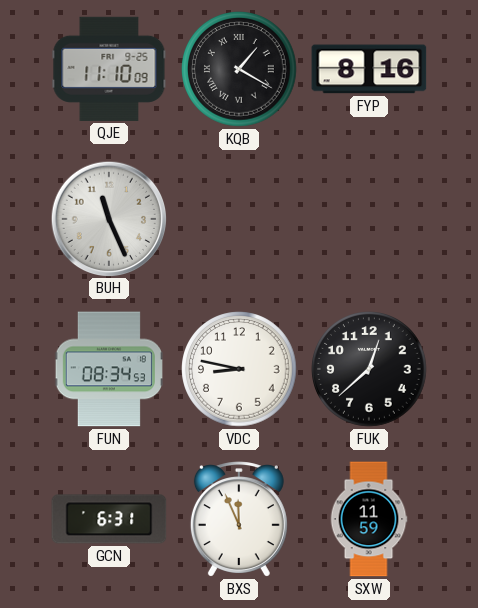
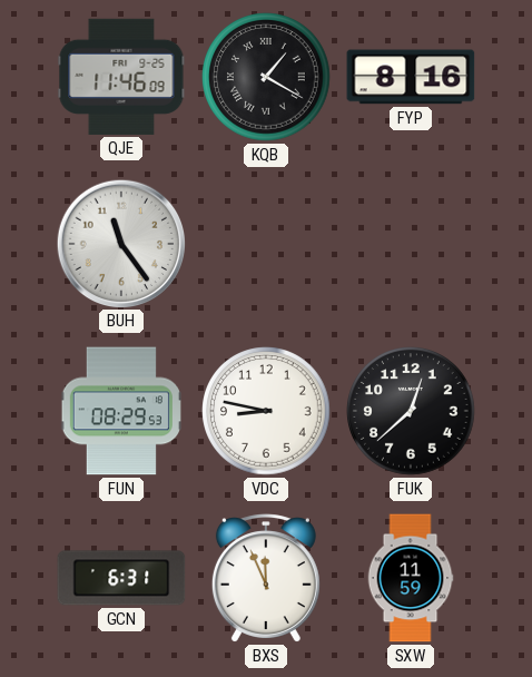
QJE: 11:10 -> 11:46
BUH: 11:26 -> 11:24
FUN: 08:34 -> 08:29
